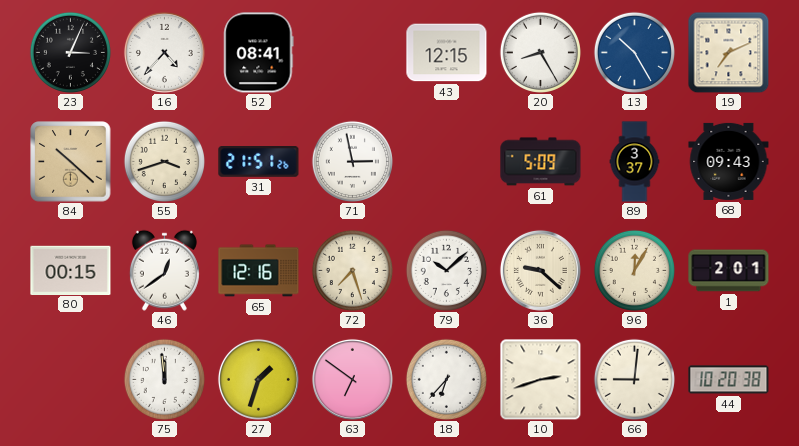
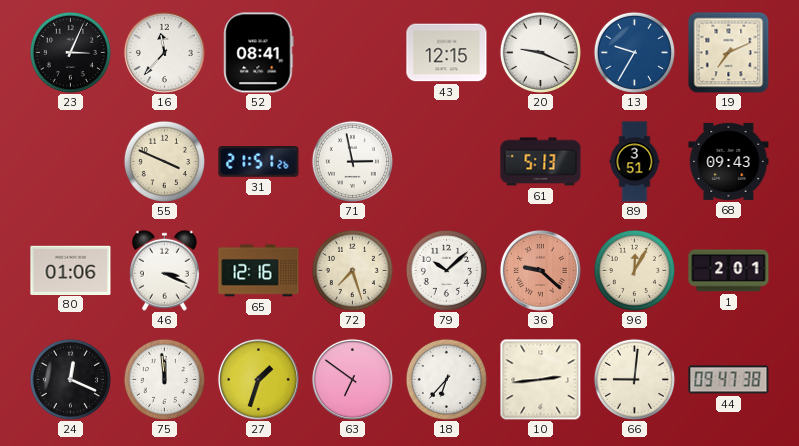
16: 4:37 -> 11:37
20: 8:25 -> 9:19
13: 10:25 -> 9:35
84: 10:22 -> none
55: 3:42 -> 3:49
61: 5:09 -> 5:13
89: 3:37 -> 3:51
80: 00:15 -> 01:06
46: 12:39 -> 3:19
36 dial: cream -> salmon
24: none -> 12:19
10: 2:42 -> 2:44
44: 10:20 -> 09:47
